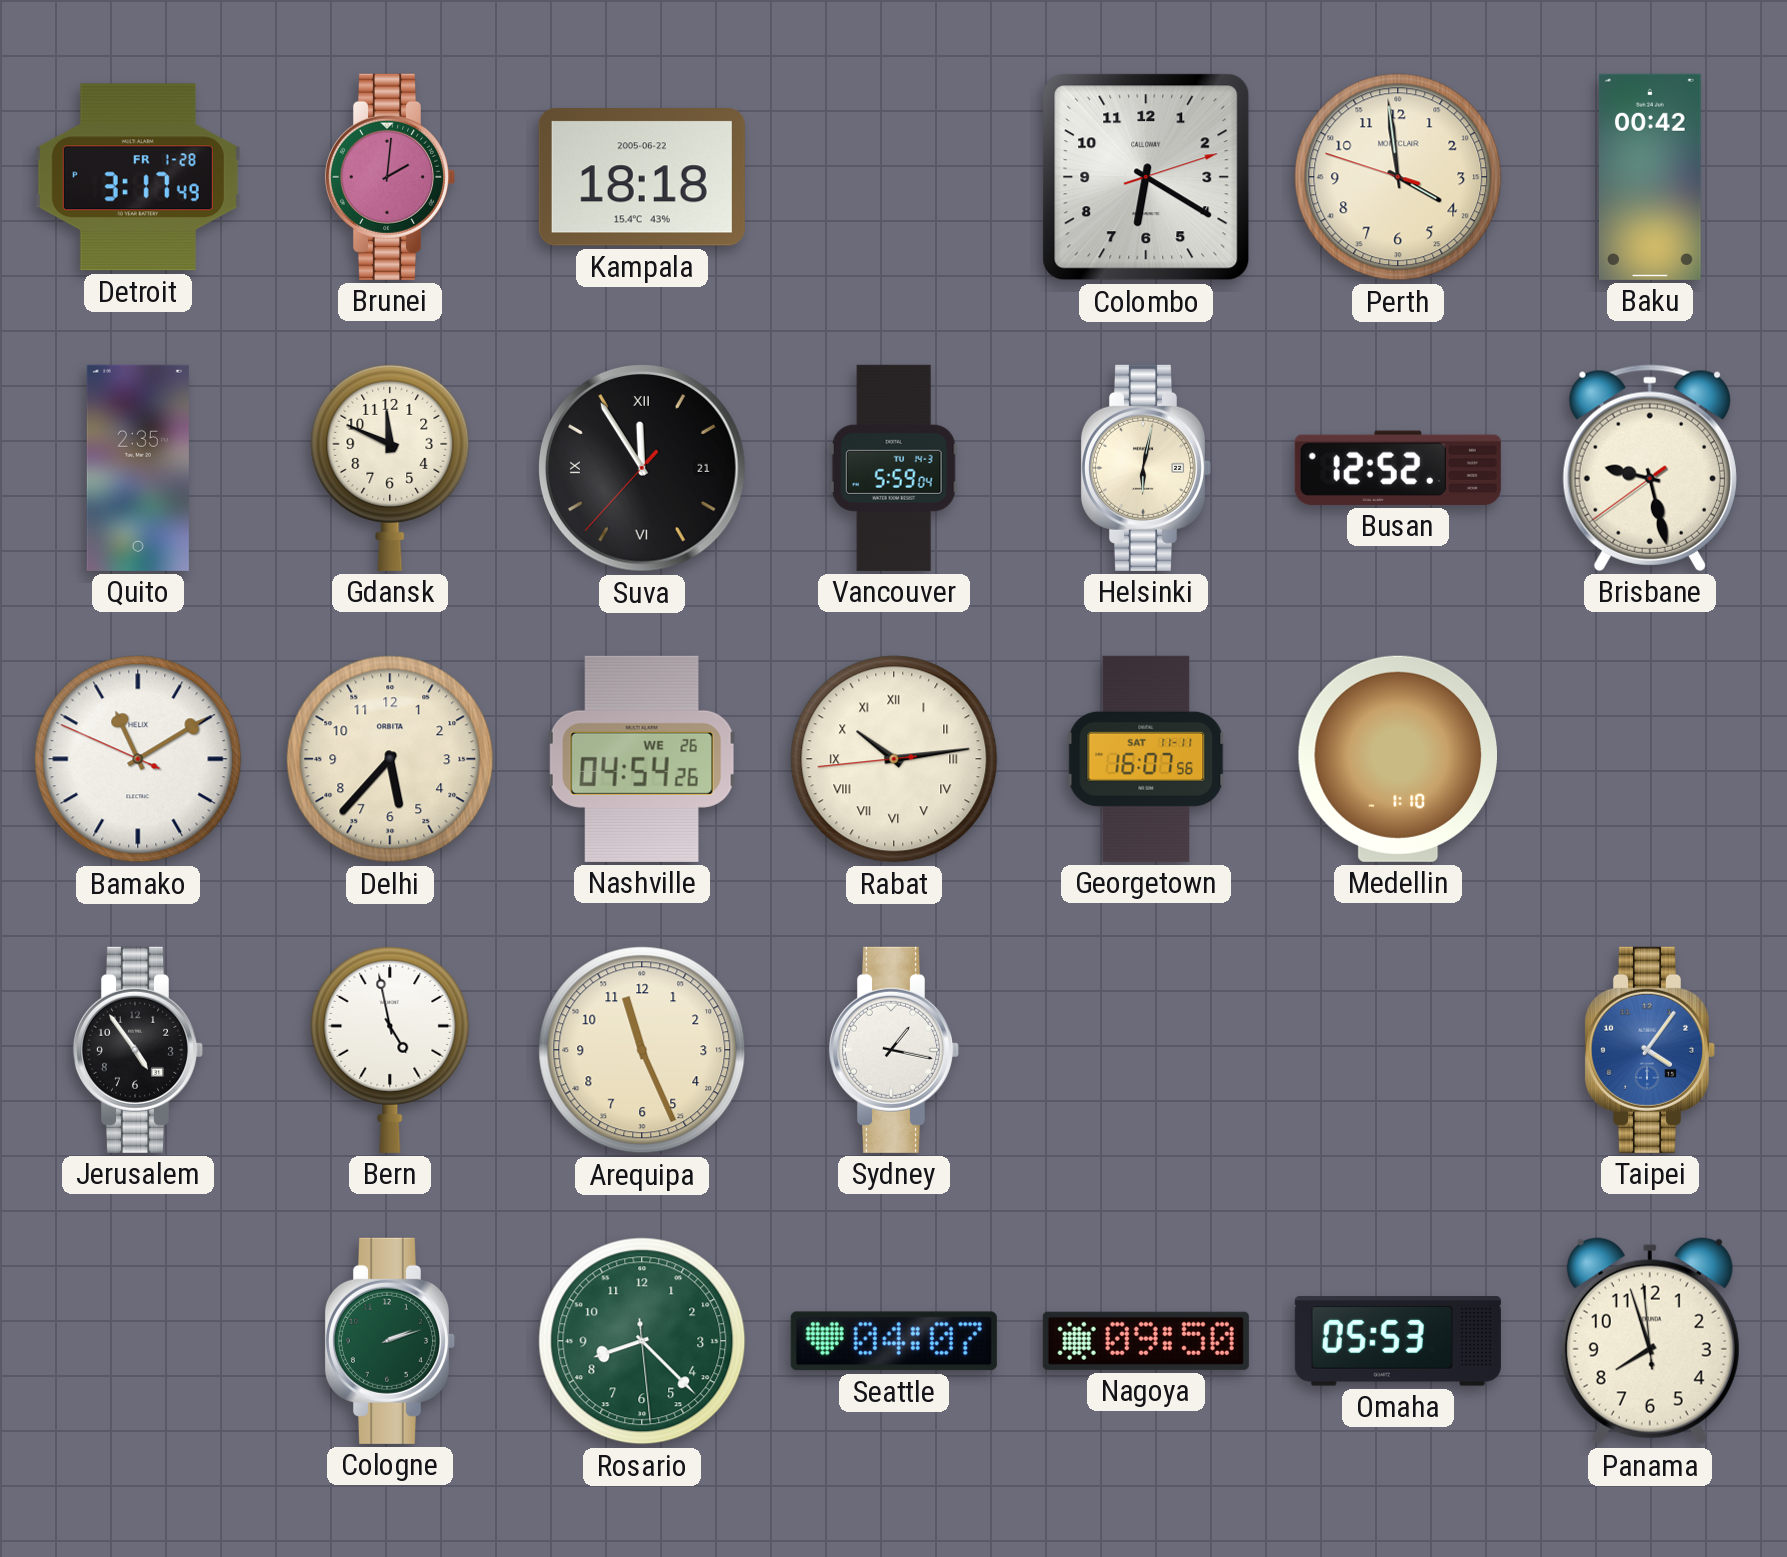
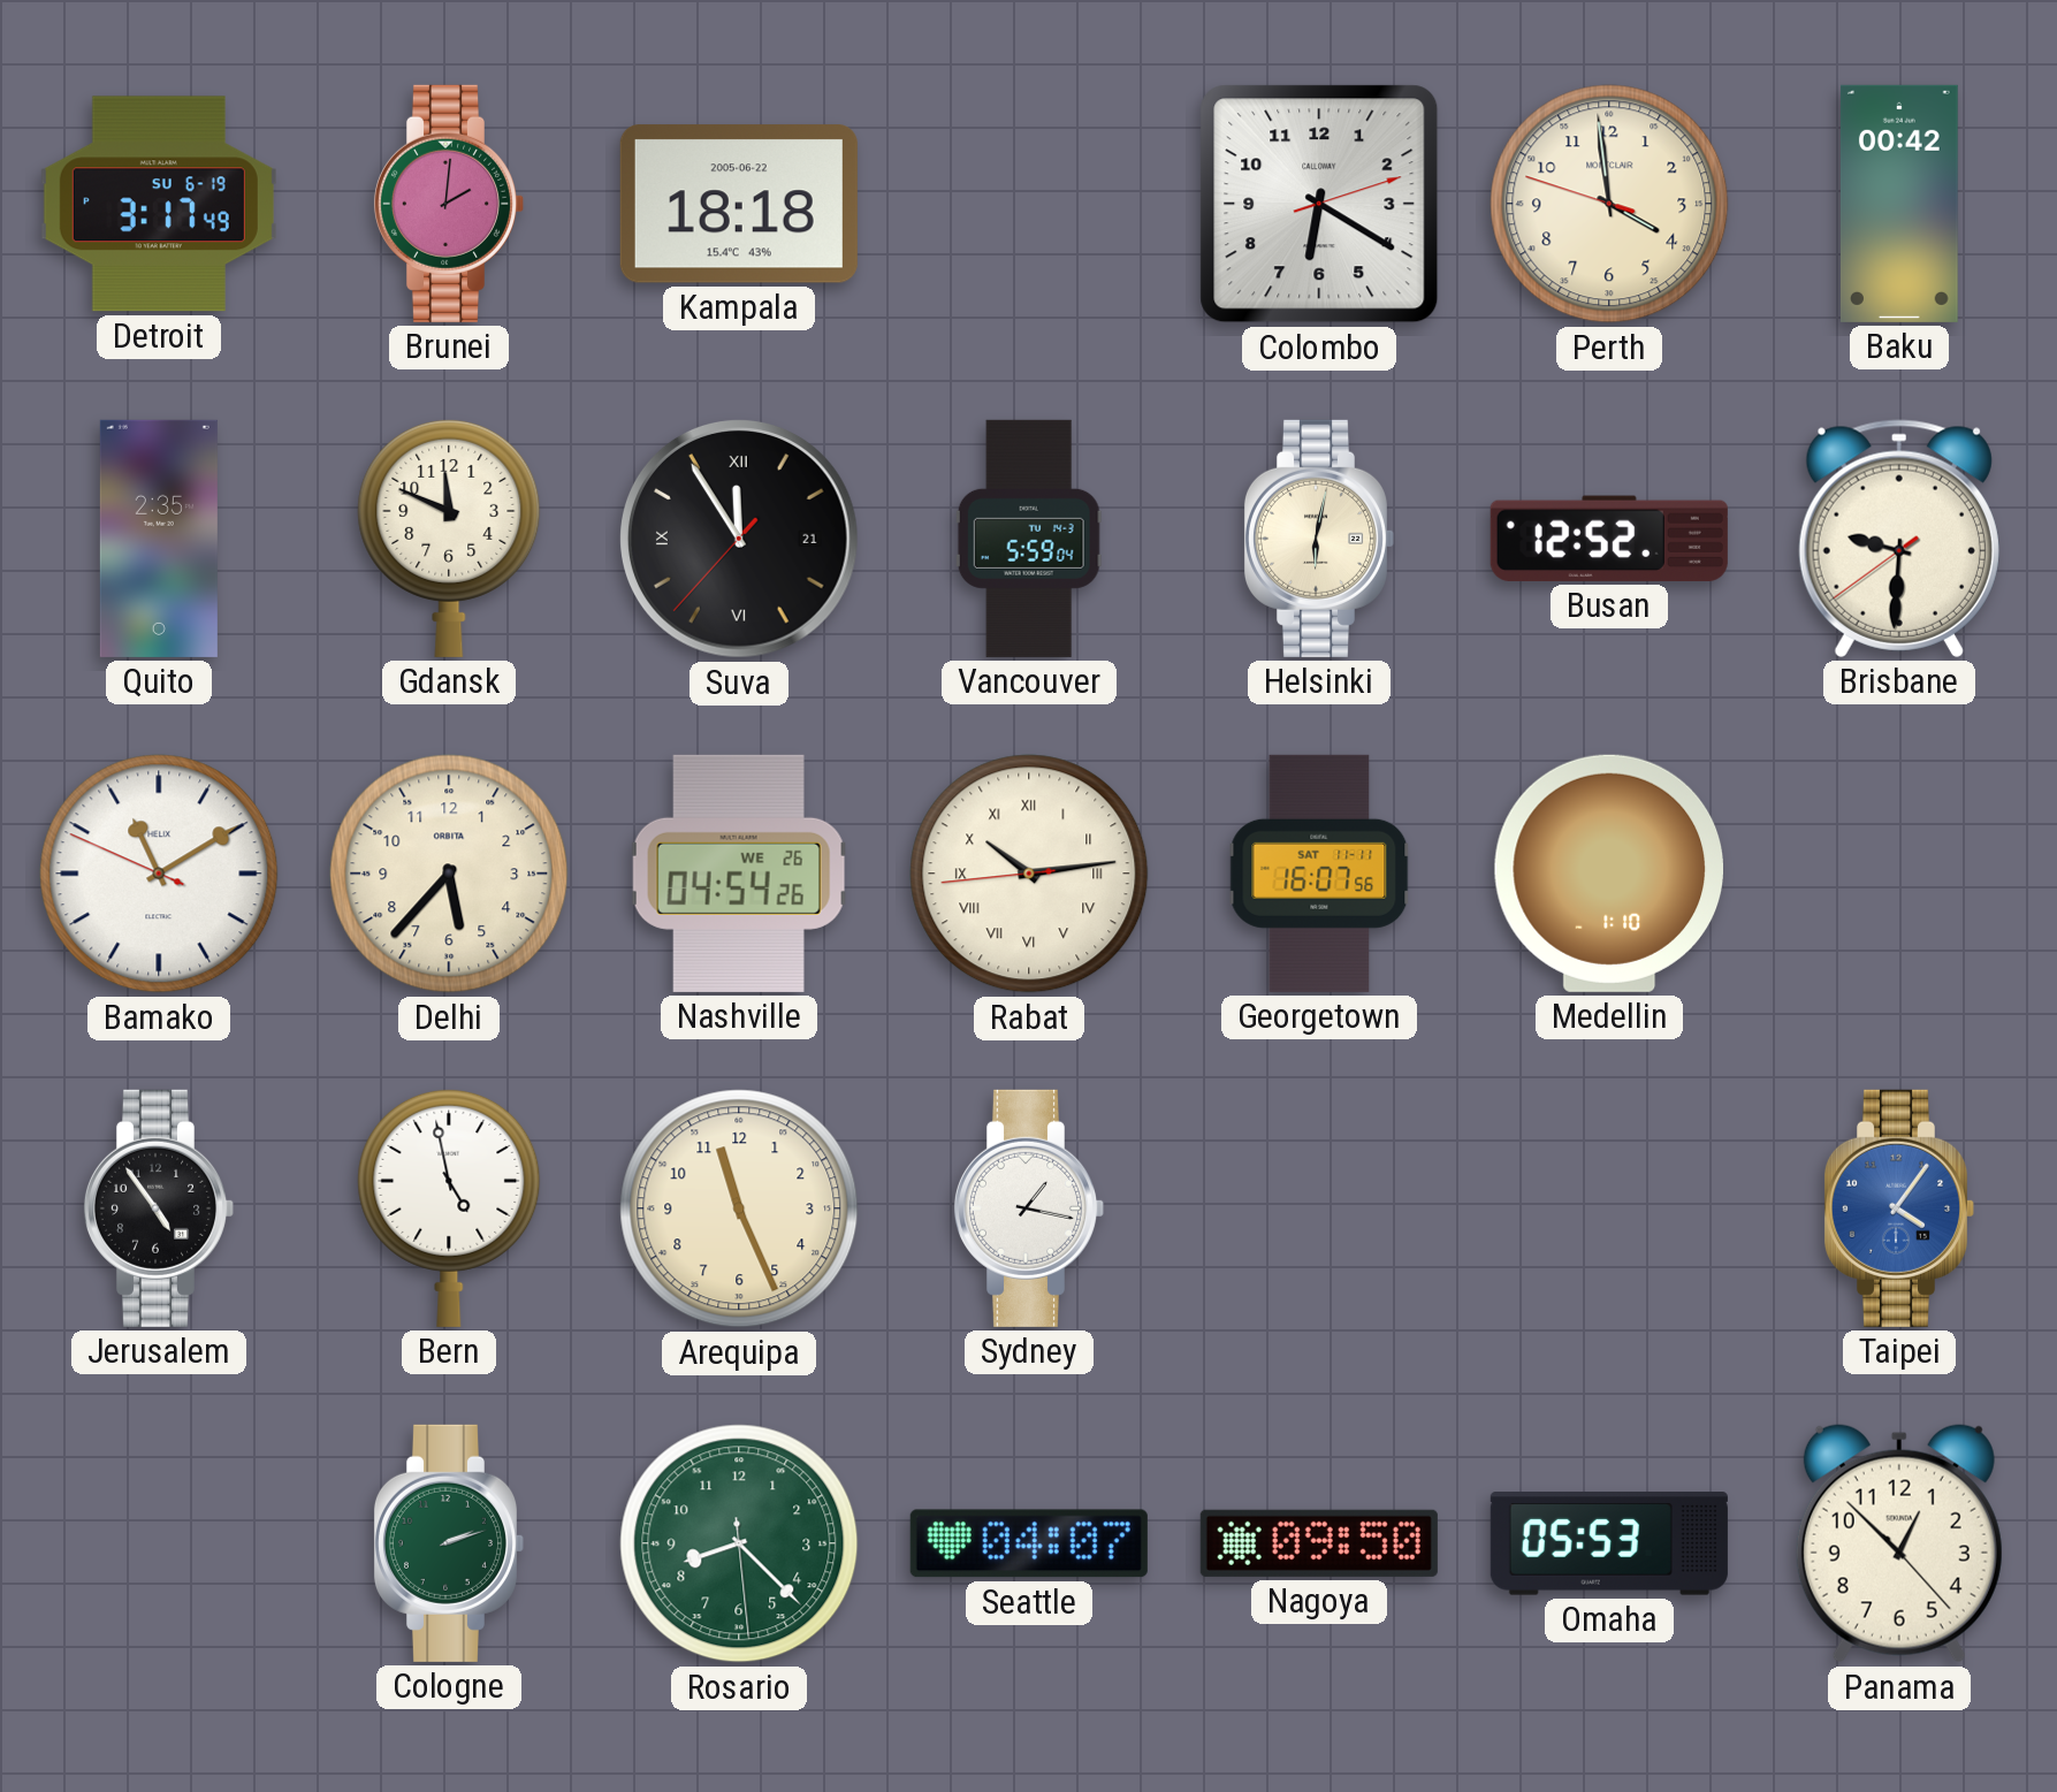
Detroit date: FR 1-28 -> SU 6-19
Brisbane: 9:27 -> 9:30
Panama: 7:56 -> 12:52
